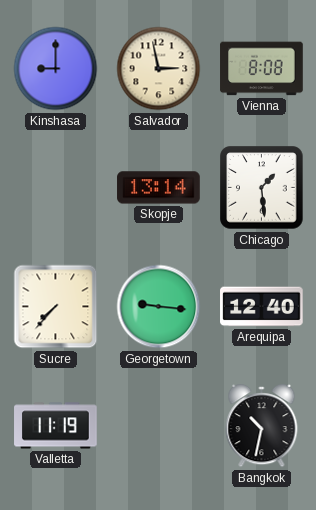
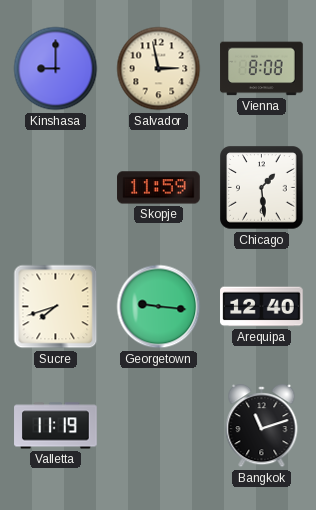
Skopje: 13:14 -> 11:59
Sucre: 7:37 -> 7:42
Bangkok: 10:32 -> 11:12
